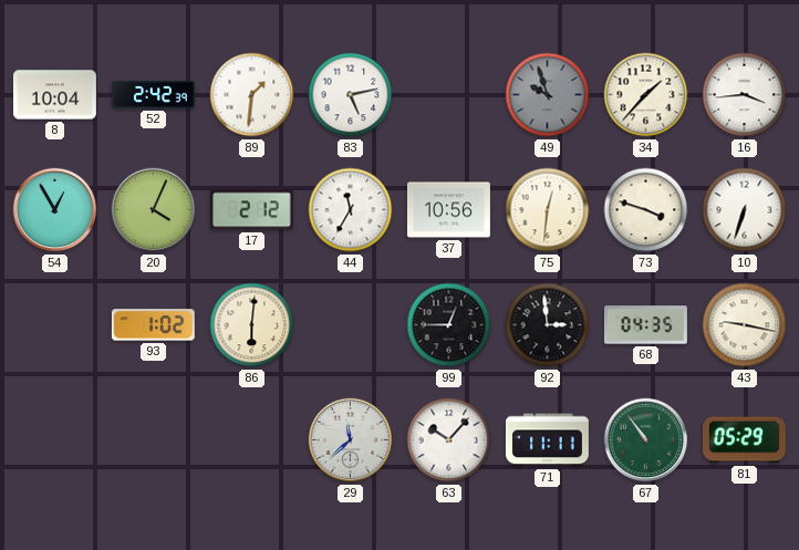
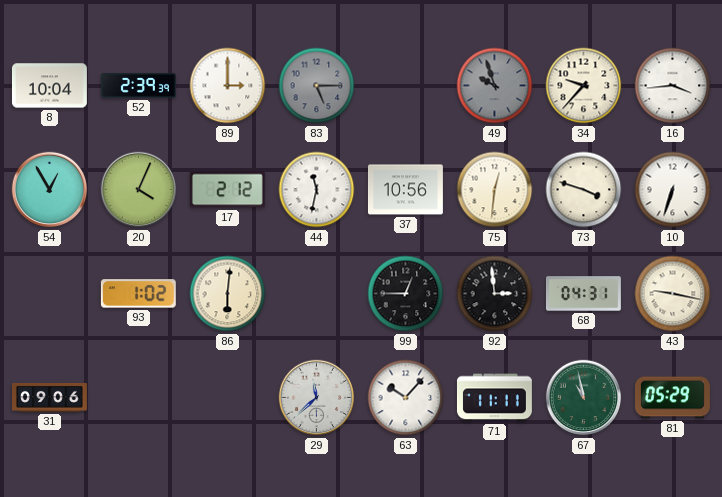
52: 2:42 -> 2:39
89: 1:31 -> 3:00
83: 5:13 -> 5:15
83 dial: white -> grey
34: 1:37 -> 9:37
44: 11:35 -> 11:32
68: 04:35 -> 04:31
31: none -> 09:06
67: 10:54 -> 10:58
